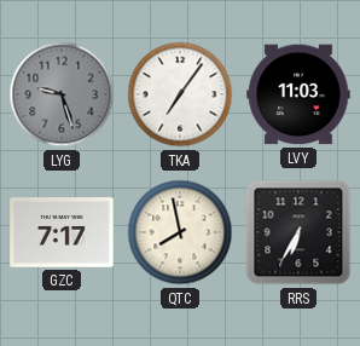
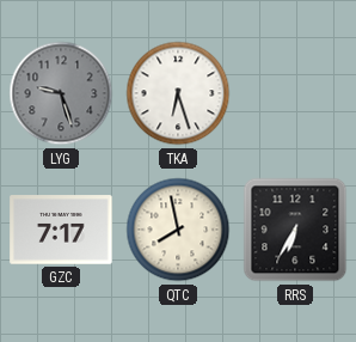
TKA: 7:06 -> 6:27
LVY: 11:03 -> none
